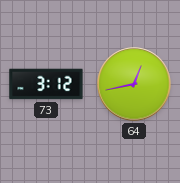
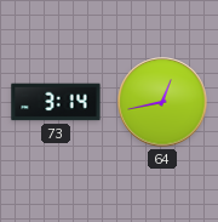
73: 3:12 -> 3:14
